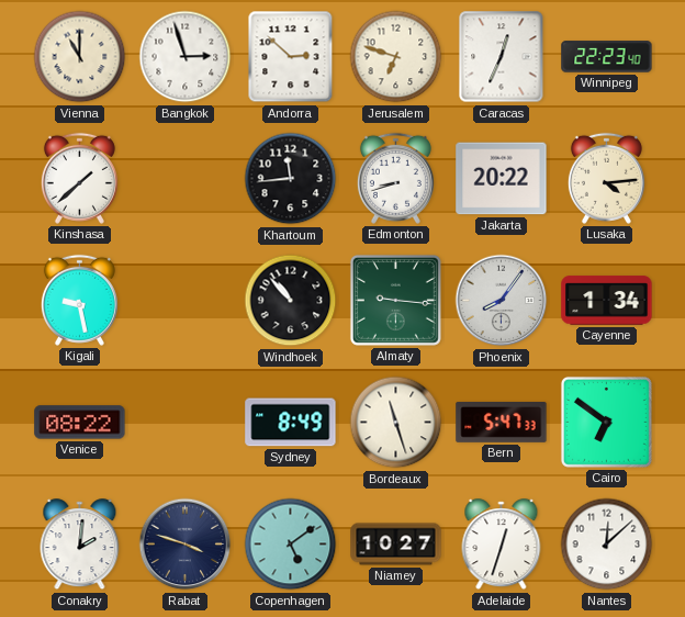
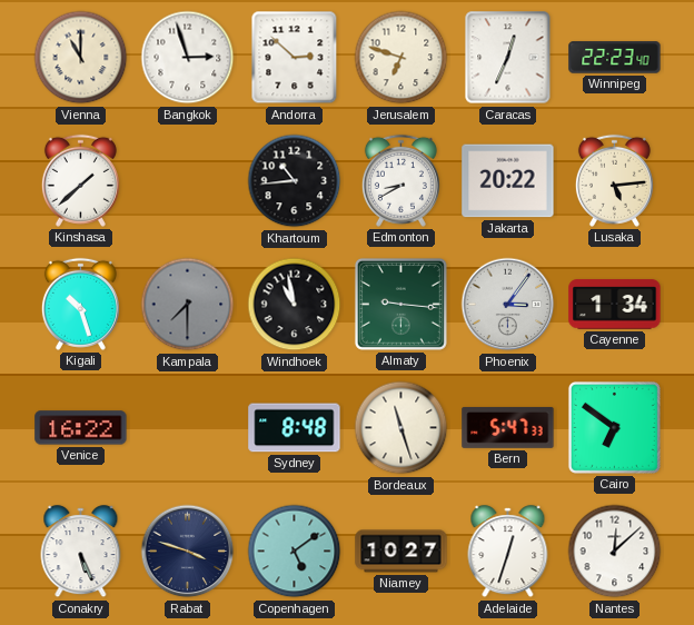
Khartoum: 11:44 -> 10:44
Edmonton: 8:42 -> 8:40
Lusaka: 4:14 -> 5:14
Kigali: 9:28 -> 10:27
Kampala: none -> 7:30
Windhoek: 10:53 -> 10:58
Phoenix: 8:06 -> 3:06
Venice: 08:22 -> 16:22
Sydney: 8:49 -> 8:48
Conakry: 2:01 -> 5:26
